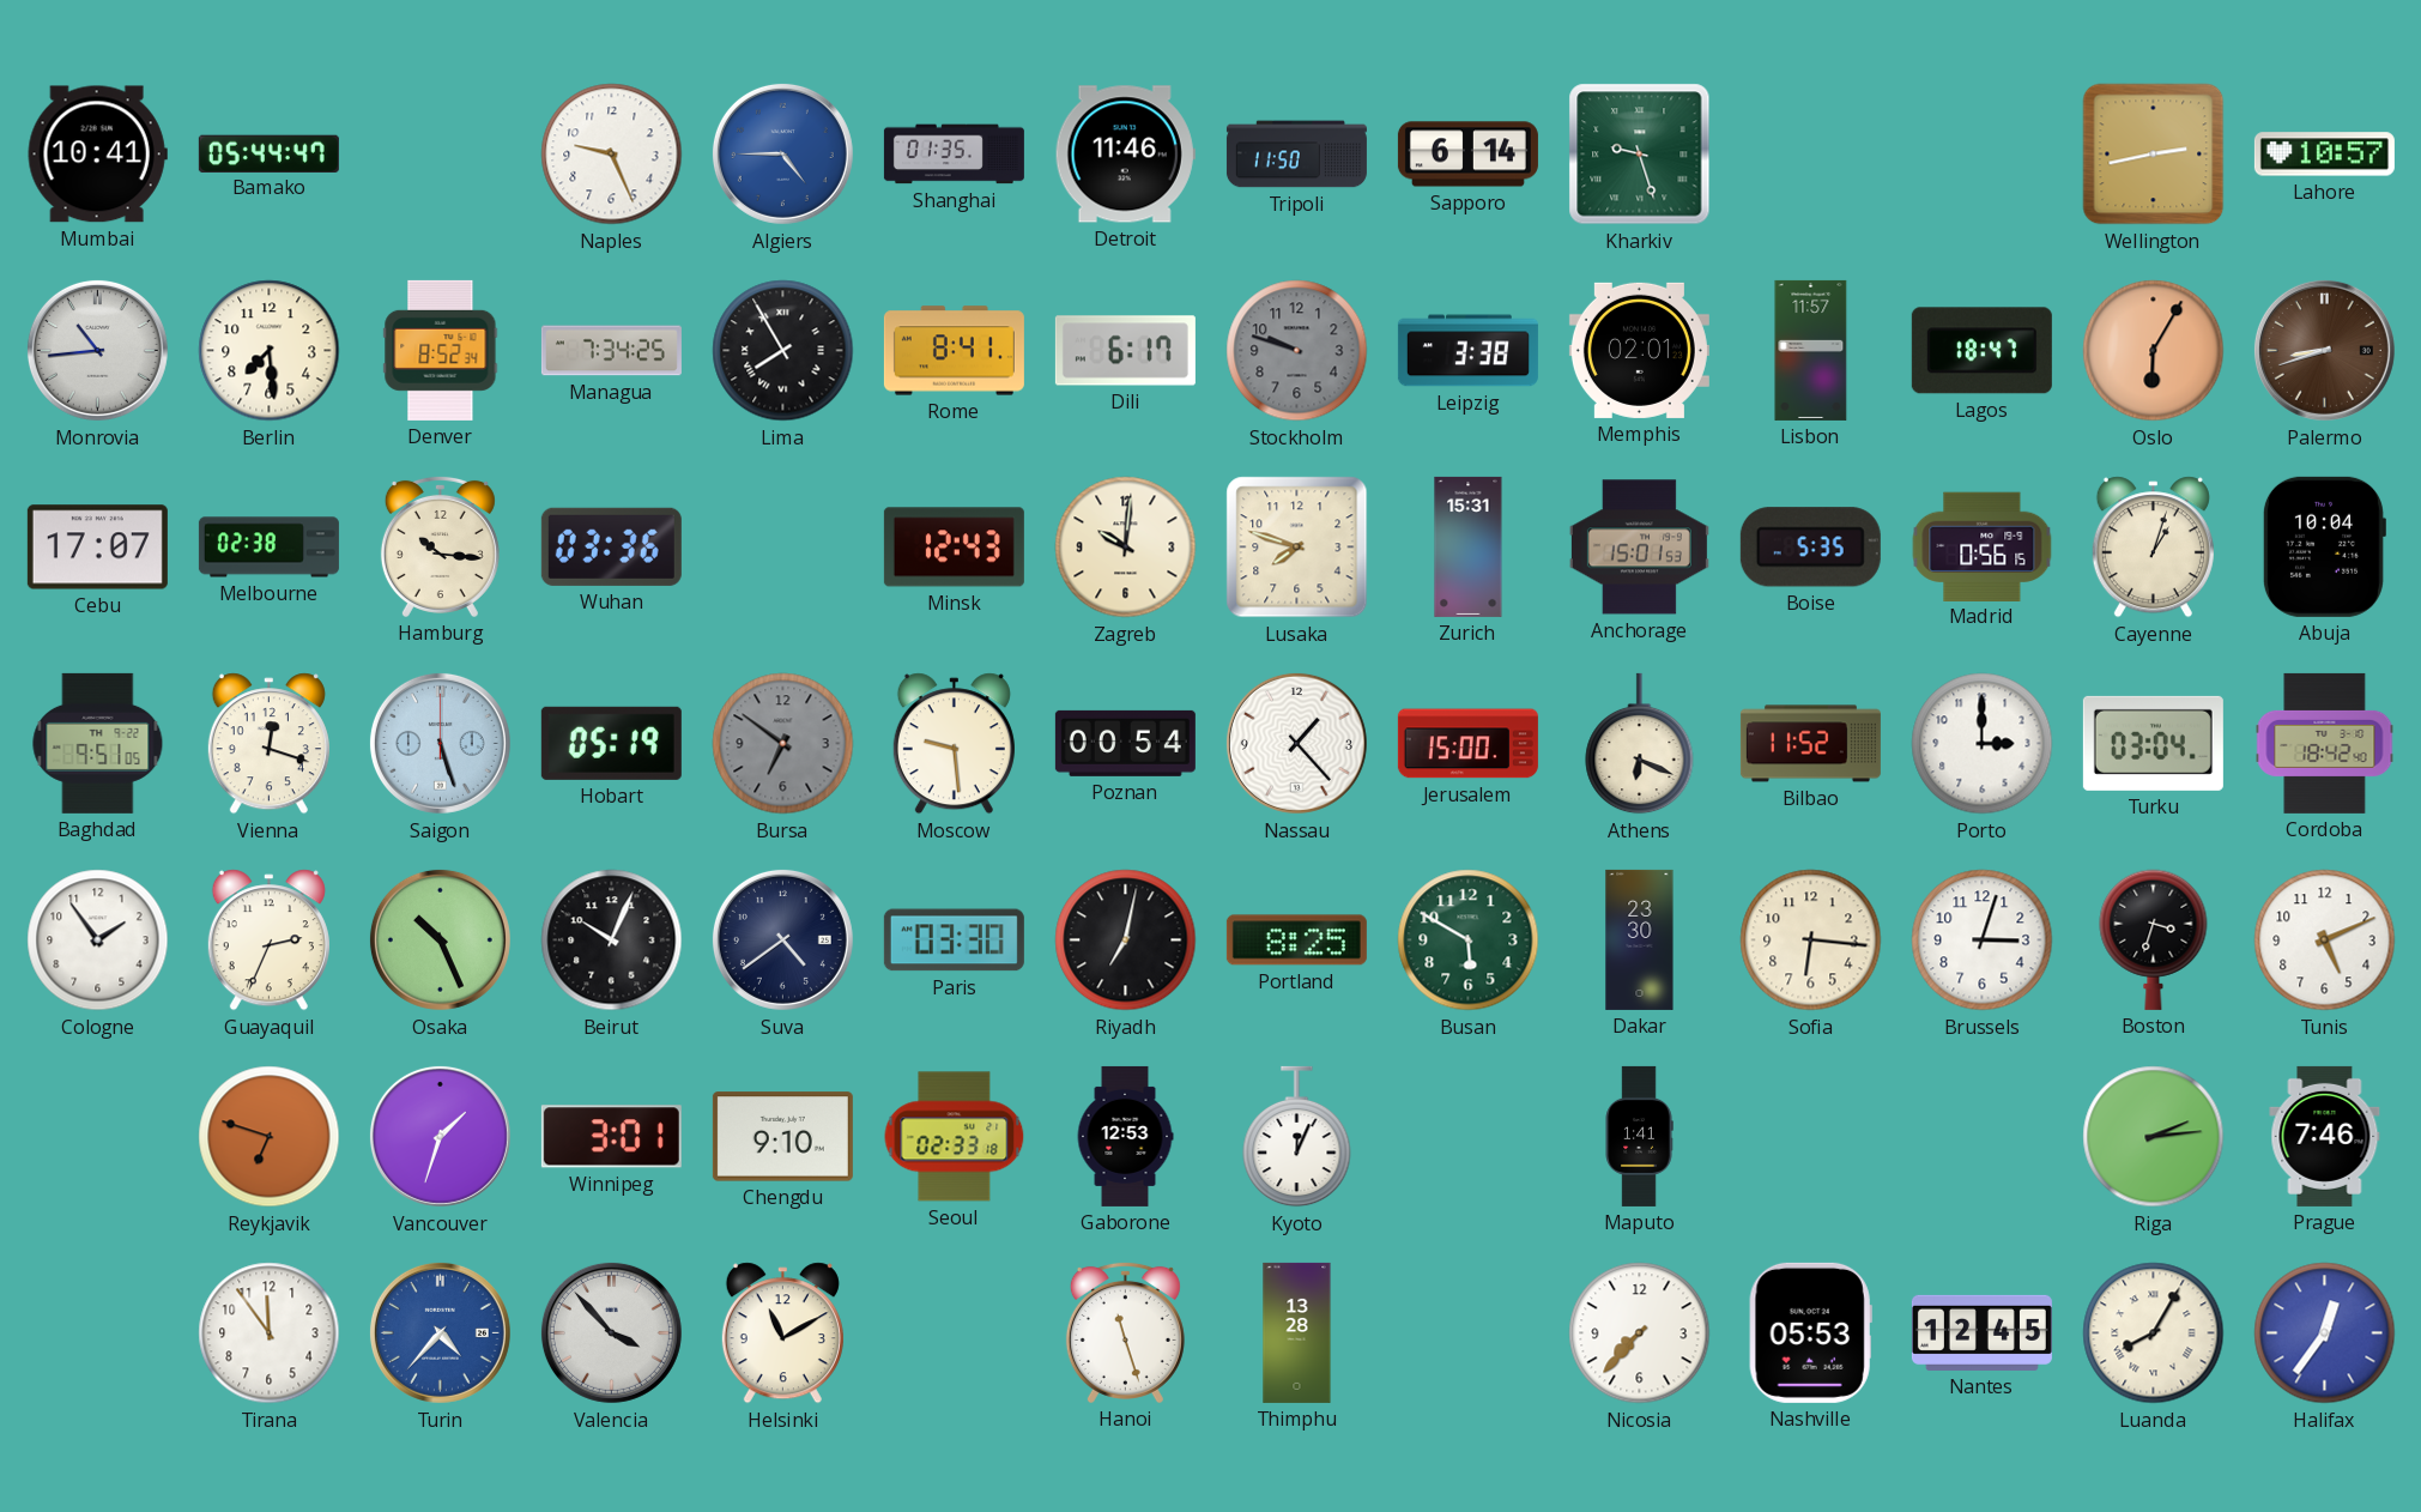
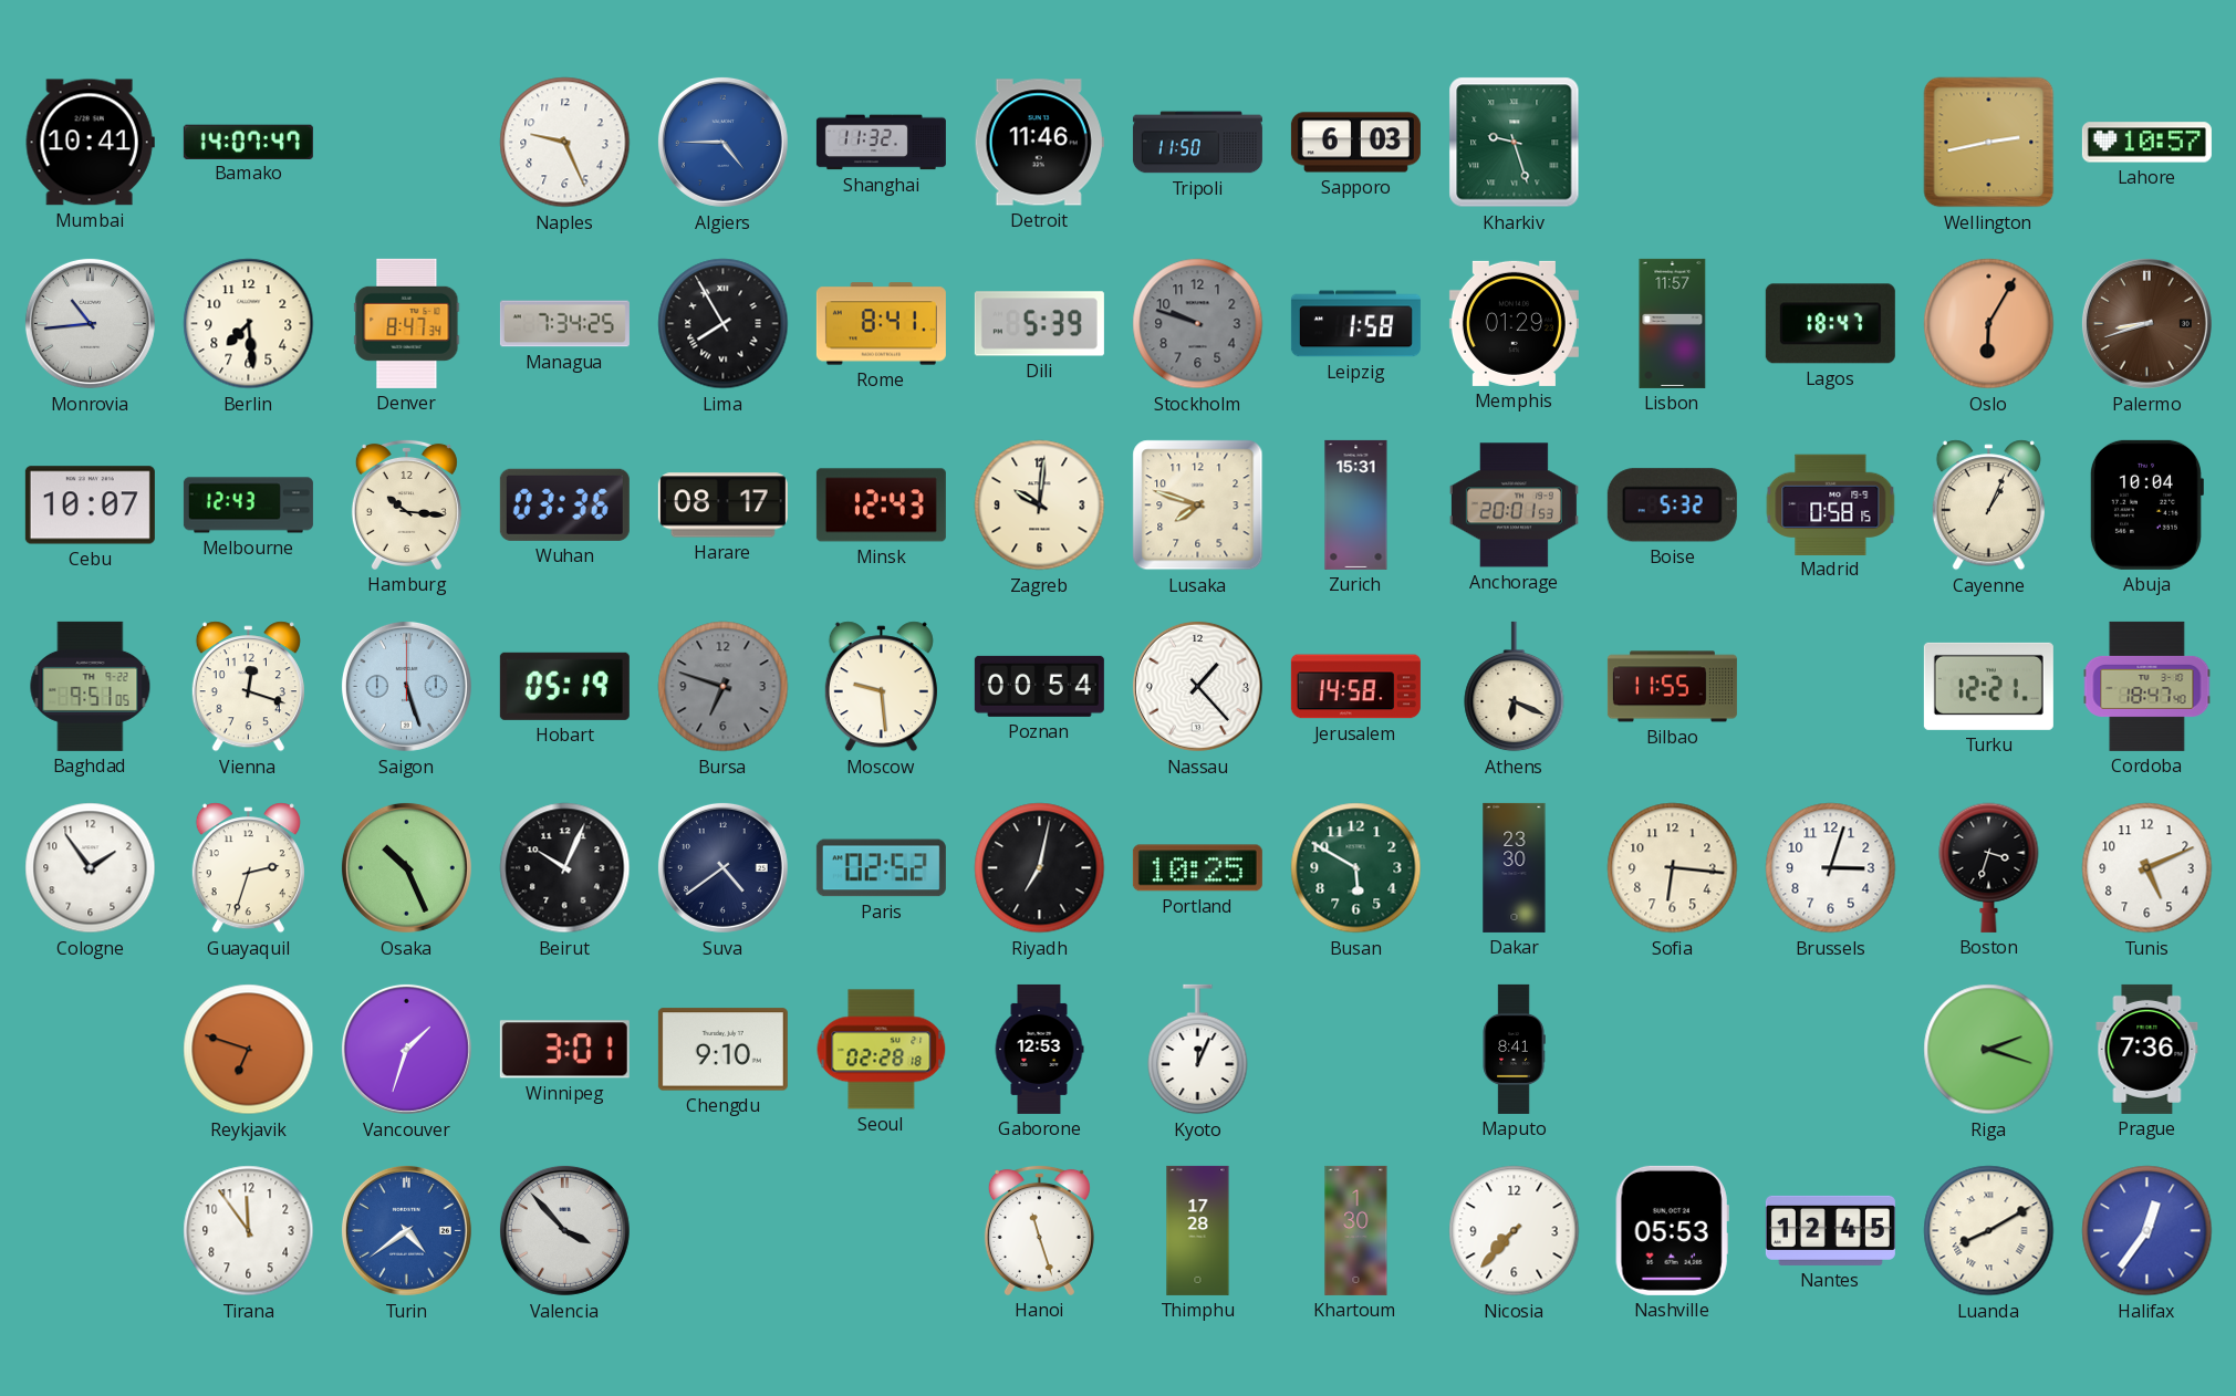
Bamako: 05:44 -> 14:07
Shanghai: 01:35 -> 11:32
Sapporo: 6:14 -> 6:03
Denver: 8:52 -> 8:47
Dili: 6:17 -> 5:39
Leipzig: 3:38 -> 1:58
Memphis: 02:01 -> 01:29
Cebu: 17:07 -> 10:07
Melbourne: 02:38 -> 12:43
Harare: none -> 08:17
Anchorage: 15:01 -> 20:01
Boise: 5:35 -> 5:32
Madrid: 0:56 -> 0:58
Cayenne: 1:03 -> 1:04
Bursa: 6:51 -> 6:48
Jerusalem: 15:00 -> 14:58
Bilbao: 11:52 -> 11:55
Porto: 3:00 -> none
Turku: 03:04 -> 12:21
Cordoba: 18:42 -> 18:47
Guayaquil: 2:34 -> 2:33
Paris: 03:30 -> 02:52
Portland: 8:25 -> 10:25
Seoul: 02:33 -> 02:28
Maputo: 1:41 -> 8:41
Riga: 2:14 -> 2:18
Prague: 7:46 -> 7:36
Turin: 4:37 -> 4:39
Helsinki: 11:10 -> none
Thimphu: 13:28 -> 17:28
Khartoum: none -> 1:30
Luanda: 8:05 -> 8:10
